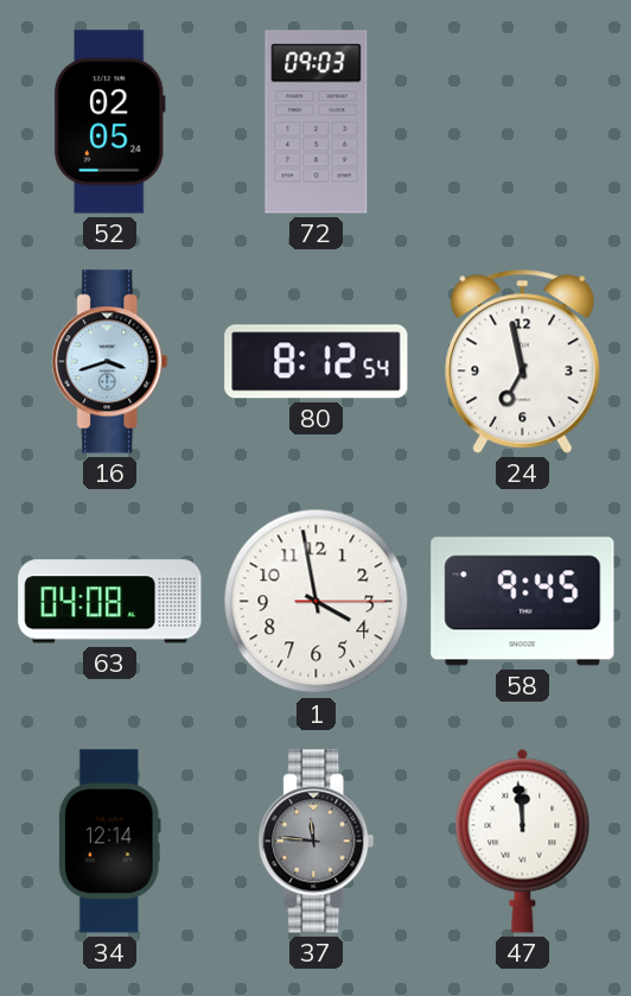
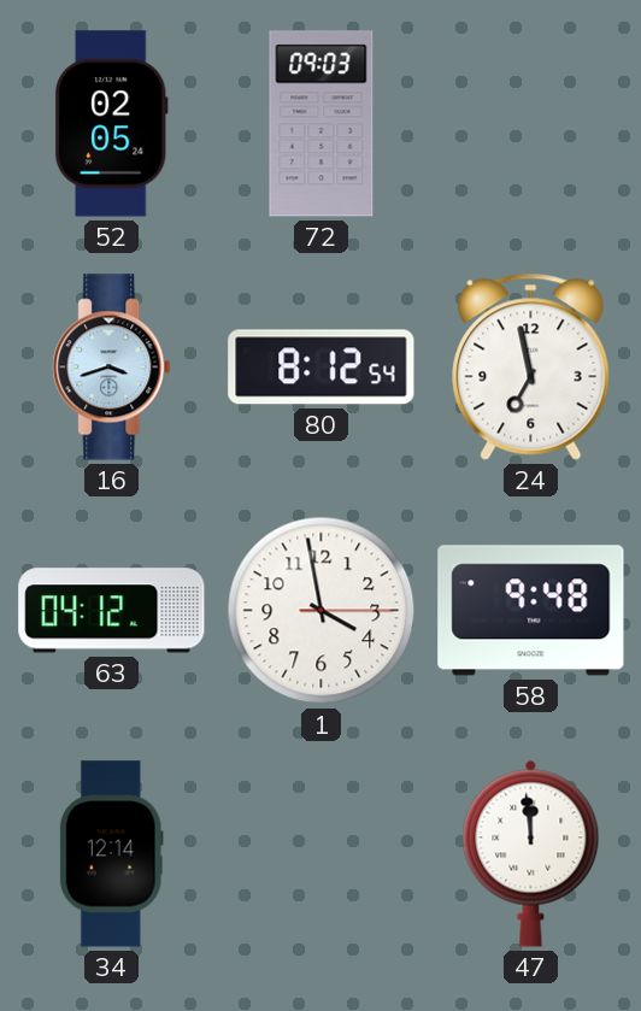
63: 04:08 -> 04:12
58: 9:45 -> 9:48
37: 11:46 -> none
